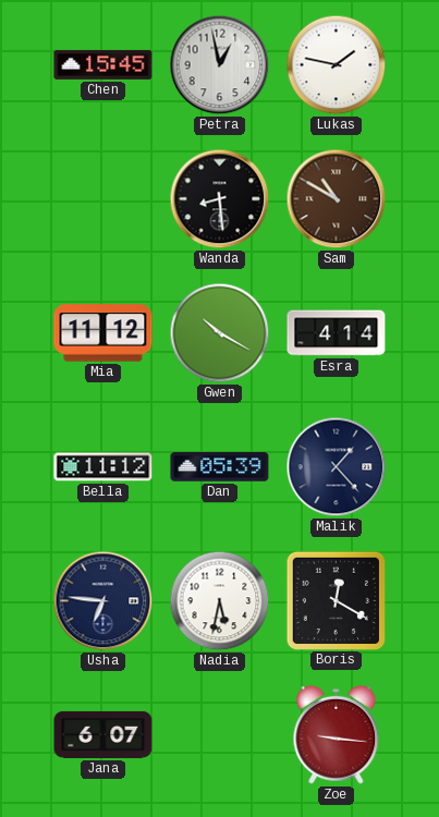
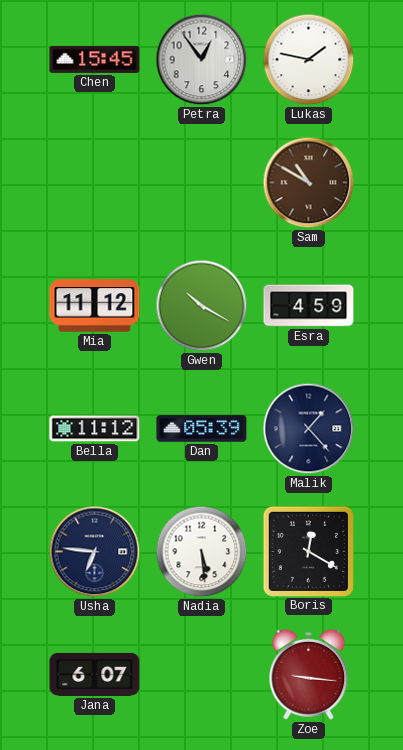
Petra: 12:58 -> 12:54
Wanda: 8:29 -> none
Esra: 4:14 -> 4:59
Nadia: 5:32 -> 5:29
